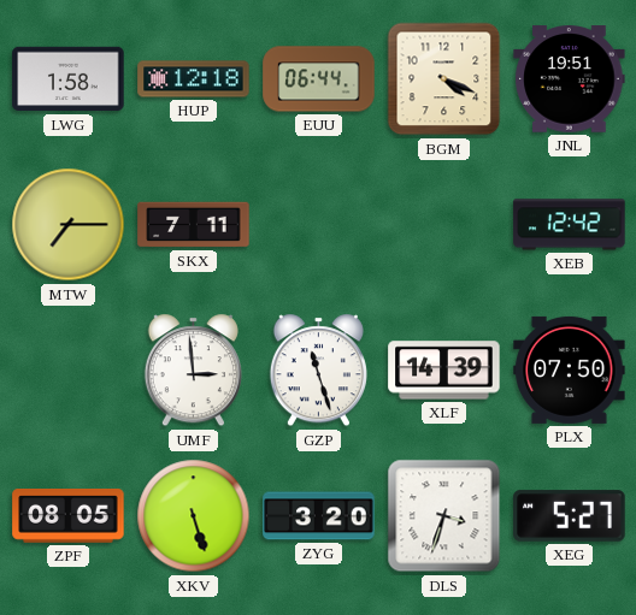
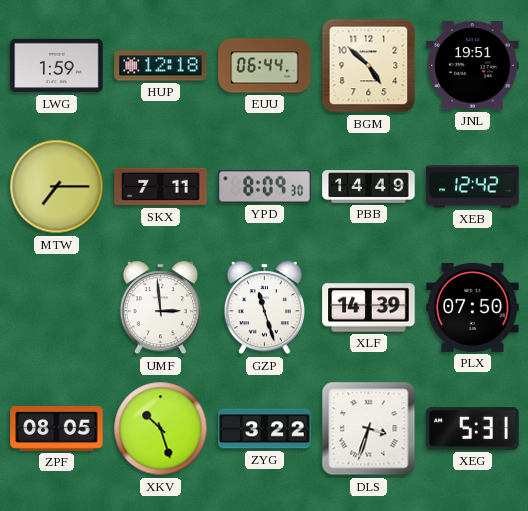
LWG: 1:58 -> 1:59
BGM: 4:19 -> 4:52
YPD: none -> 8:09
PBB: none -> 14:49
XKV: 5:27 -> 10:27
ZYG: 3:20 -> 3:22
XEG: 5:27 -> 5:31
